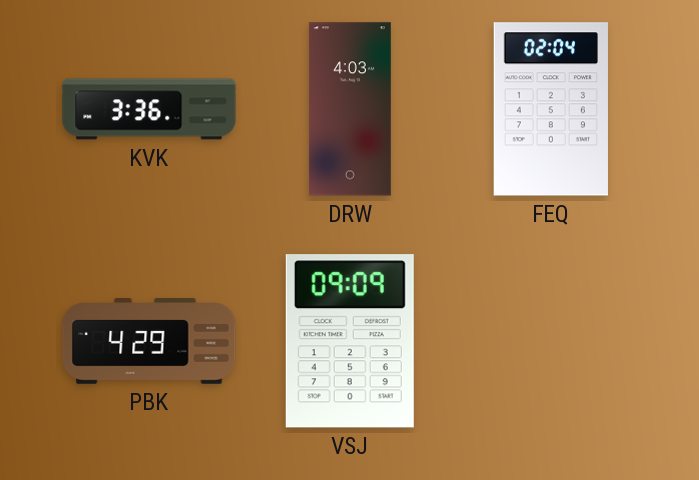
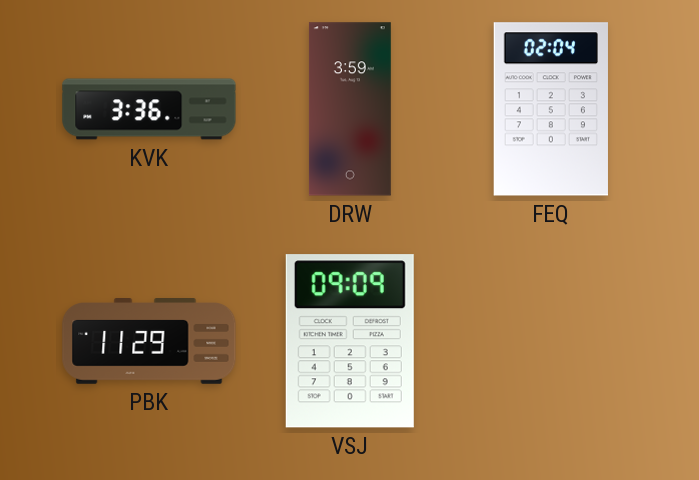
DRW: 4:03 -> 3:59
PBK: 4:29 -> 11:29
